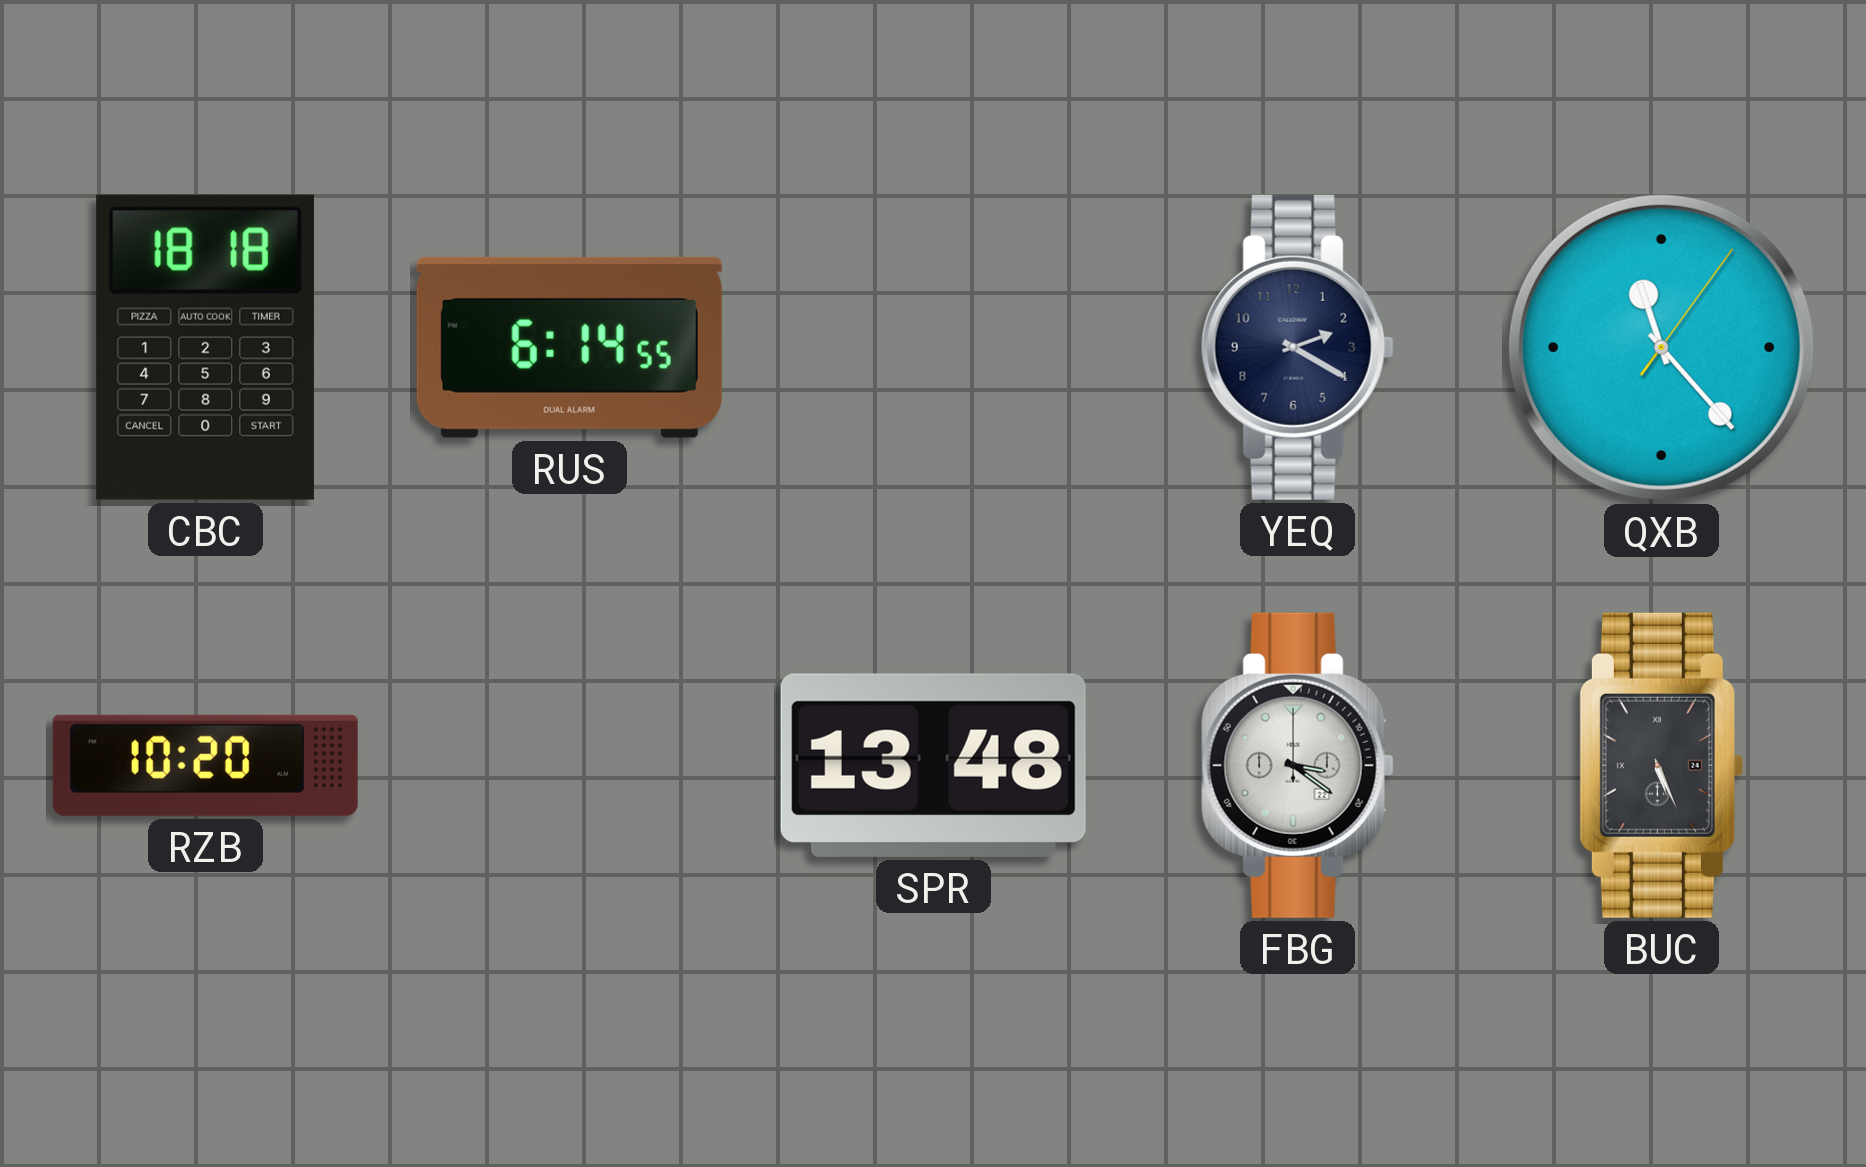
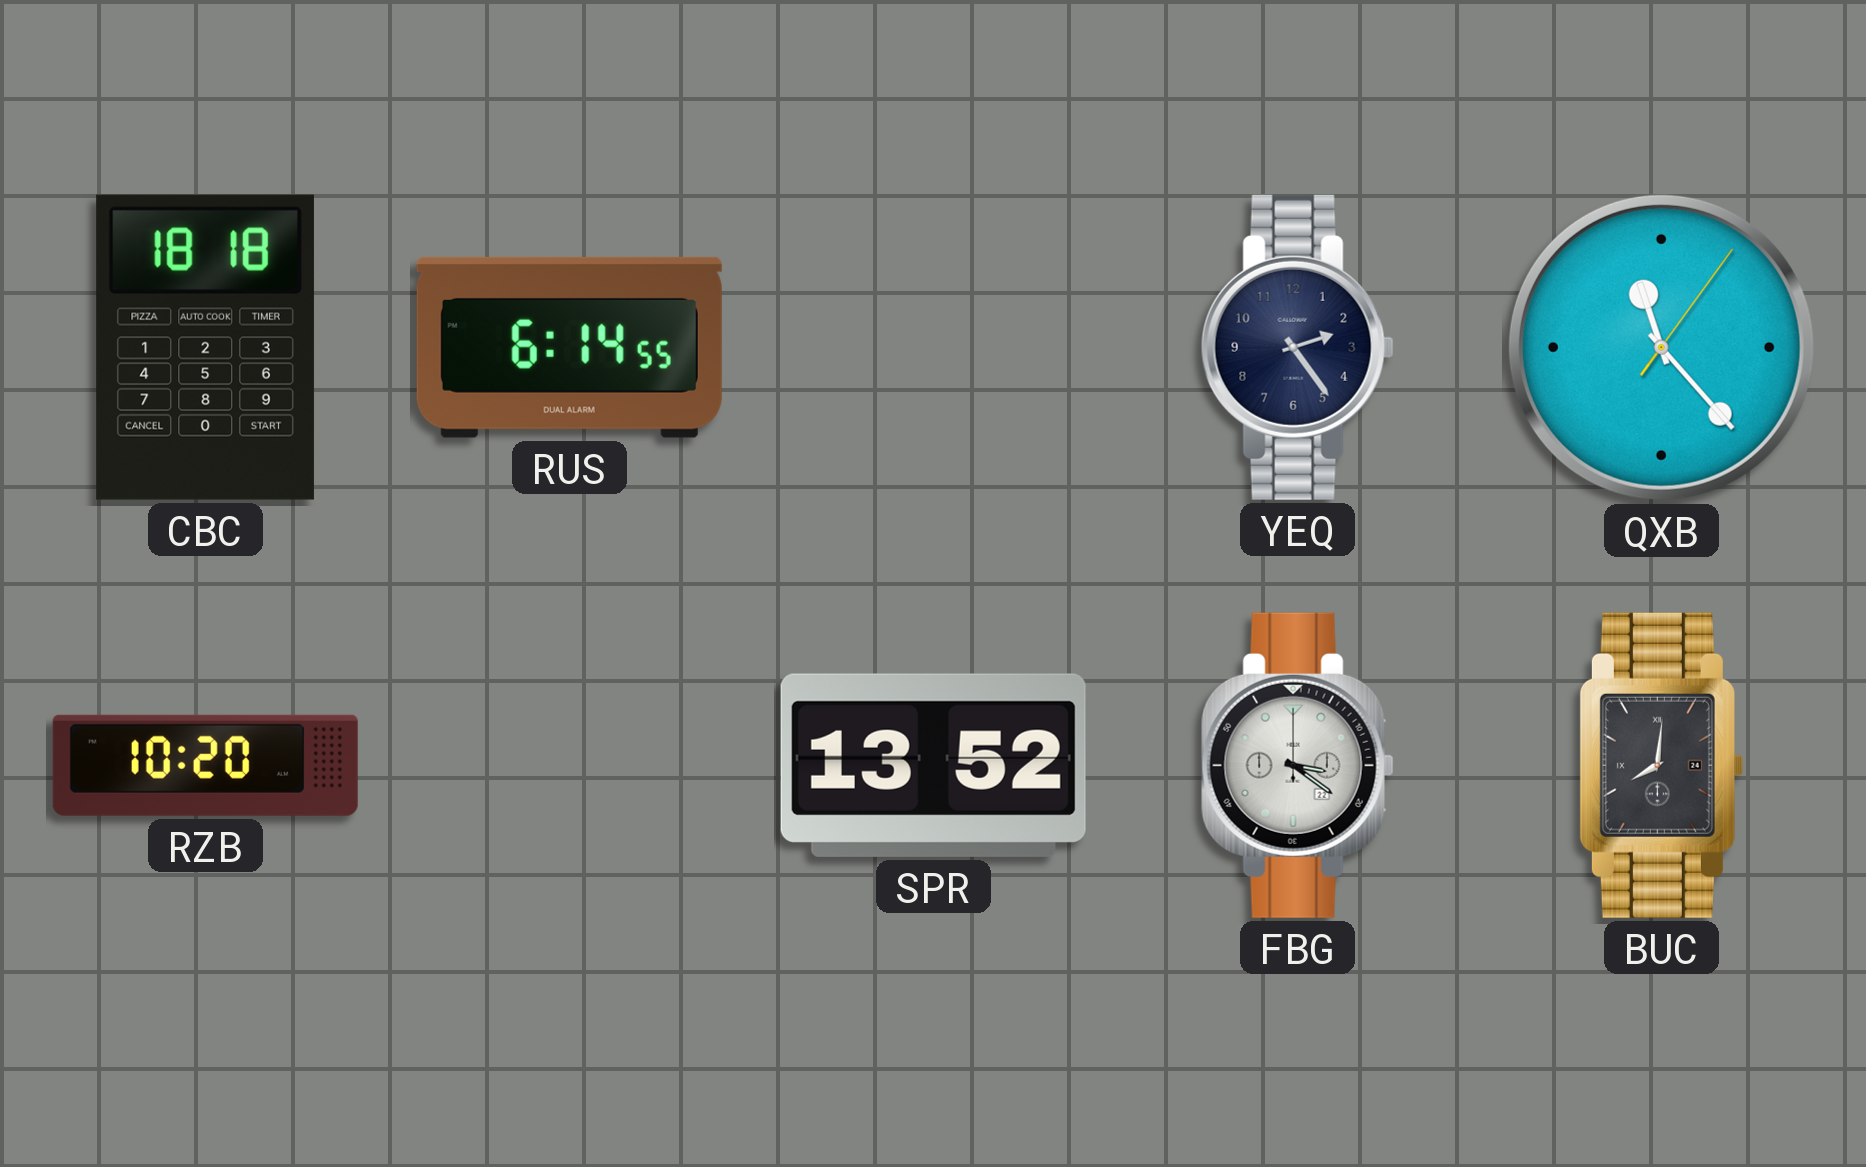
YEQ: 2:20 -> 2:24
SPR: 13:48 -> 13:52
BUC: 5:26 -> 8:01
